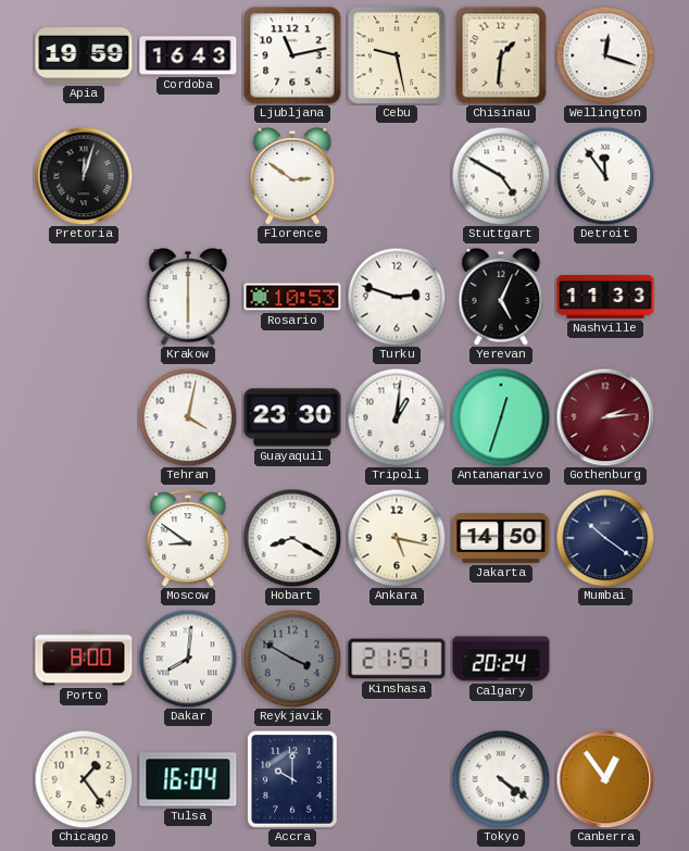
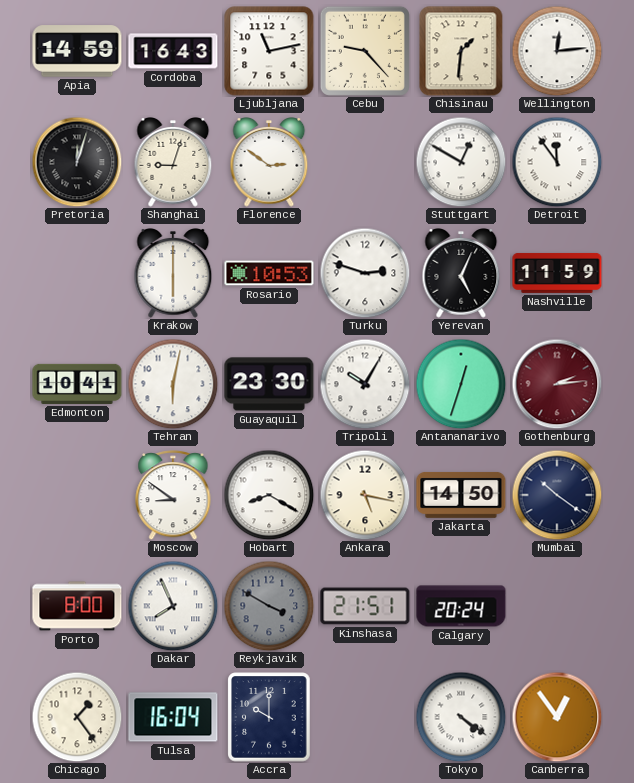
Apia: 19:59 -> 14:59
Cebu: 9:28 -> 9:23
Wellington: 12:18 -> 12:14
Shanghai: none -> 9:03
Stuttgart: 4:50 -> 12:50
Nashville: 11:33 -> 11:59
Edmonton: none -> 10:41
Tehran: 4:02 -> 6:02
Tripoli: 1:01 -> 10:05
Dakar: 8:01 -> 7:56
